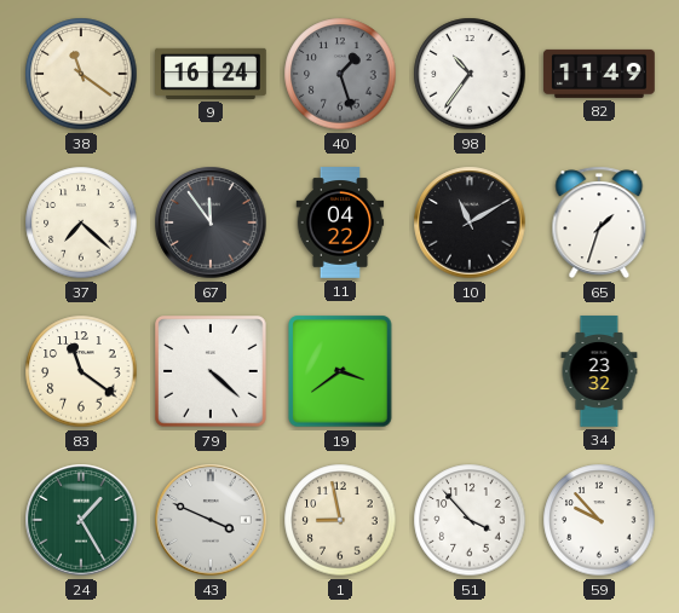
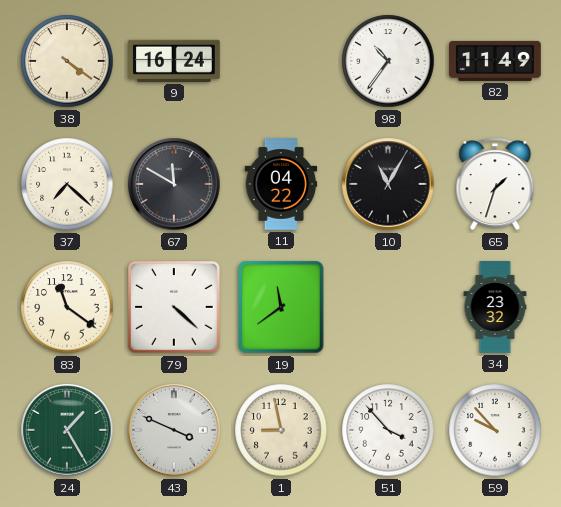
38: 11:21 -> 4:21
40: 1:27 -> none
67: 11:54 -> 11:50
10: 11:10 -> 11:05
19: 3:39 -> 11:39
